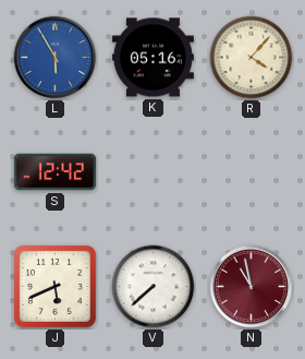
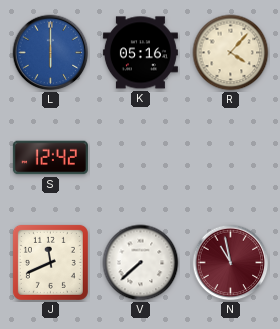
L: 5:55 -> 6:00
J: 5:41 -> 11:41
